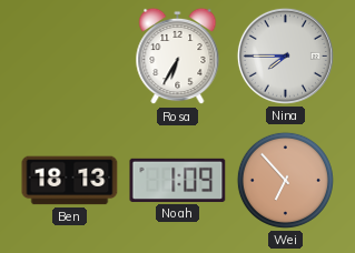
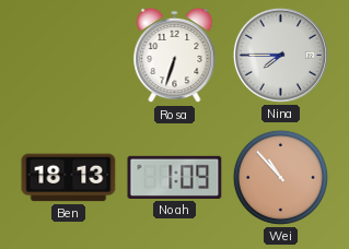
Rosa: 6:35 -> 6:33
Wei: 6:53 -> 10:53
